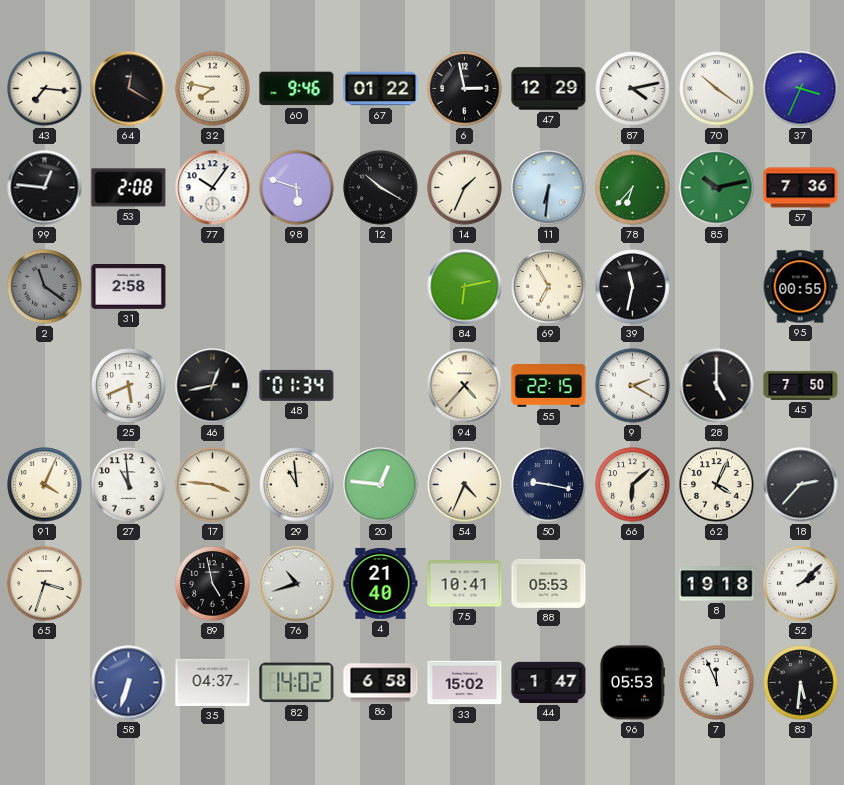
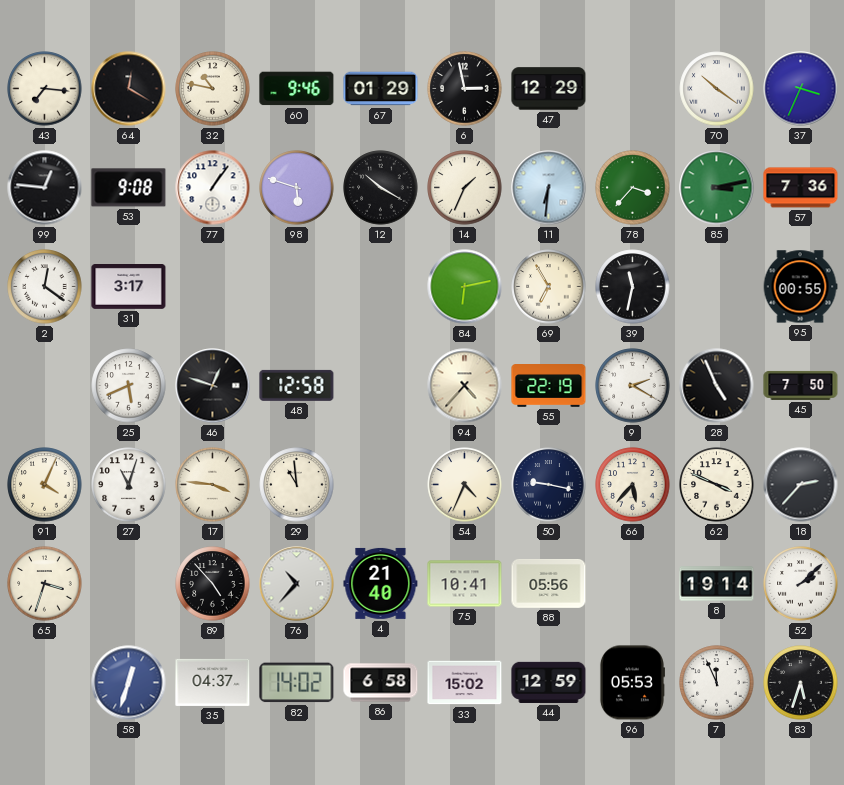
32: 7:47 -> 10:47
67: 01:22 -> 01:29
87: 4:13 -> none
53: 2:08 -> 9:08
77: 10:06 -> 1:06
78: 6:37 -> 3:37
85: 10:13 -> 3:13
2: 11:21 -> 12:21
2 dial: grey -> white
31: 2:58 -> 3:17
46: 12:43 -> 12:48
48: 01:34 -> 12:58
55: 22:15 -> 22:19
28: 5:00 -> 4:56
27: 10:59 -> 11:03
20: 12:46 -> none
66: 6:08 -> 5:37
62: 4:04 -> 3:49
89: 4:58 -> 4:53
76: 10:42 -> 10:37
88: 05:53 -> 05:56
8: 19:18 -> 19:14
58: 6:33 -> 12:33
44: 1:47 -> 12:59
83: 5:31 -> 5:33
